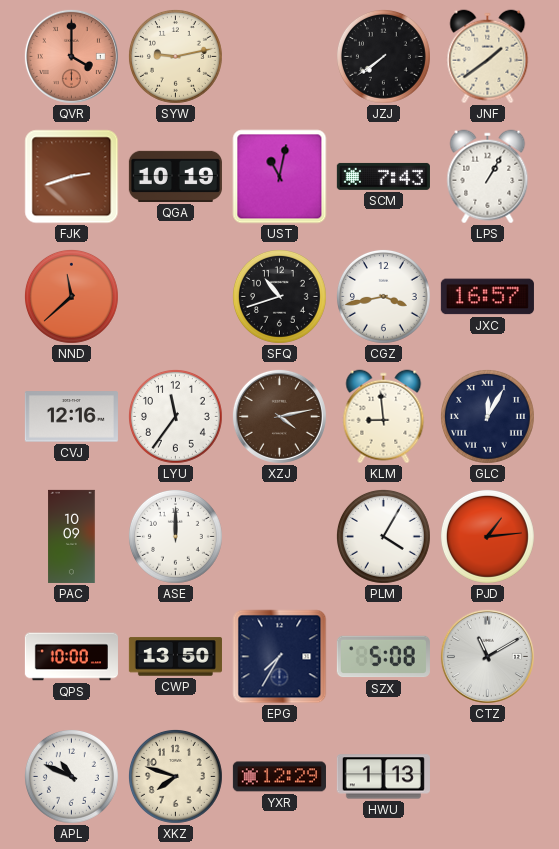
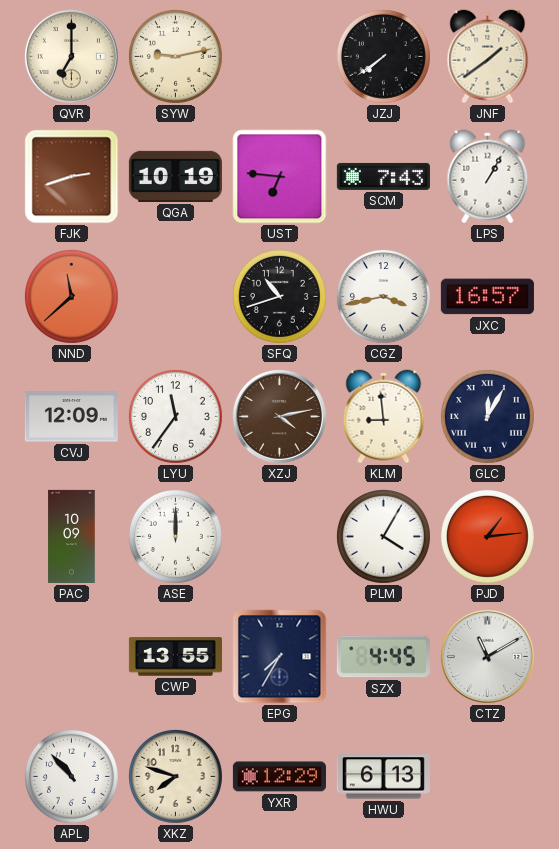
QVR: 4:00 -> 7:00
QVR dial: salmon -> cream
UST: 11:02 -> 6:46
CVJ: 12:16 -> 12:09
QPS: 10:00 -> none
CWP: 13:50 -> 13:55
SZX: 5:08 -> 4:45
APL: 10:49 -> 10:53
HWU: 1:13 -> 6:13
